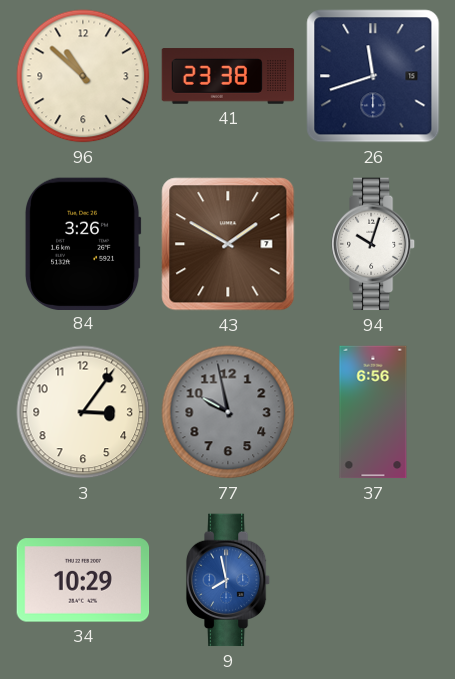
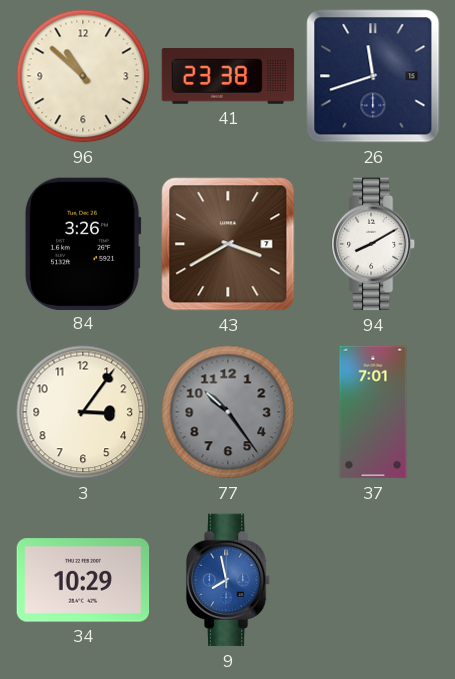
43: 1:50 -> 3:40
94: 10:03 -> 8:10
77: 9:58 -> 10:24
37: 6:56 -> 7:01
